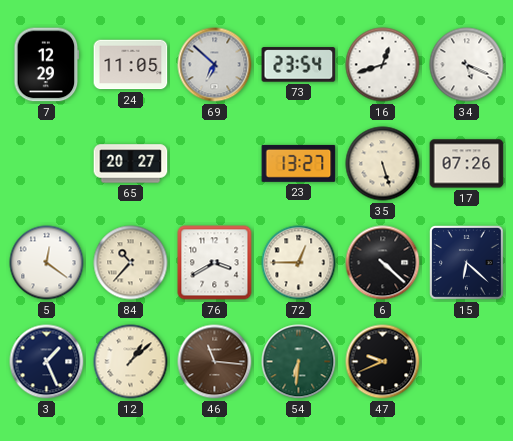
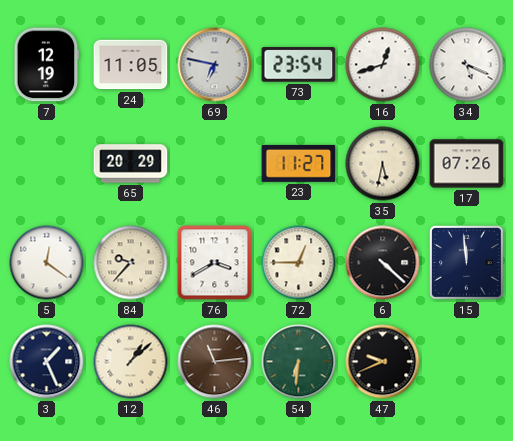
7: 12:29 -> 12:19
69: 6:52 -> 6:47
65: 20:27 -> 20:29
23: 13:27 -> 11:27
35: 5:27 -> 5:32
84: 10:37 -> 9:37
15: 6:22 -> 11:59
46: 11:16 -> 11:14
